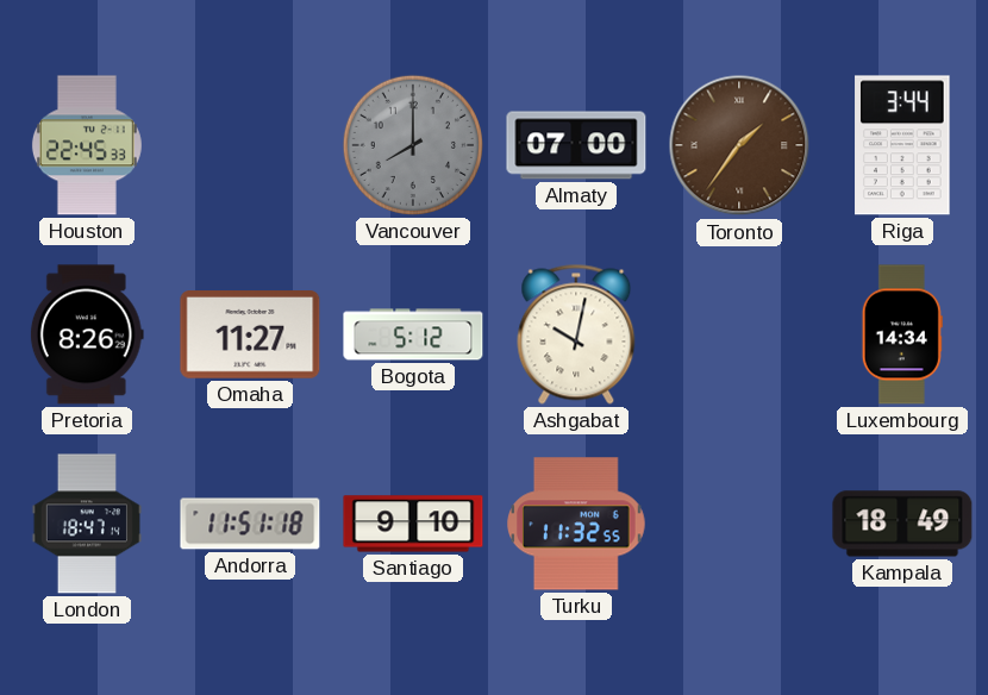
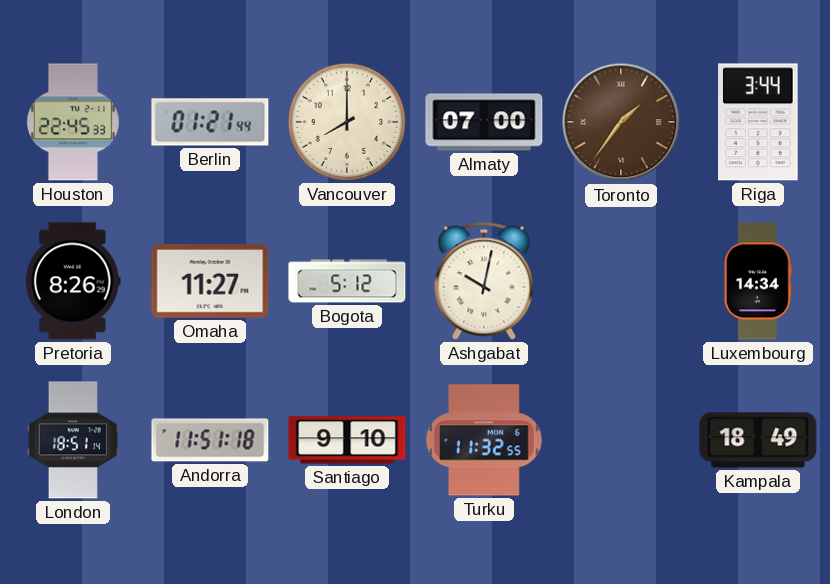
Berlin: none -> 01:21
Vancouver dial: grey -> cream
London: 18:47 -> 18:51
